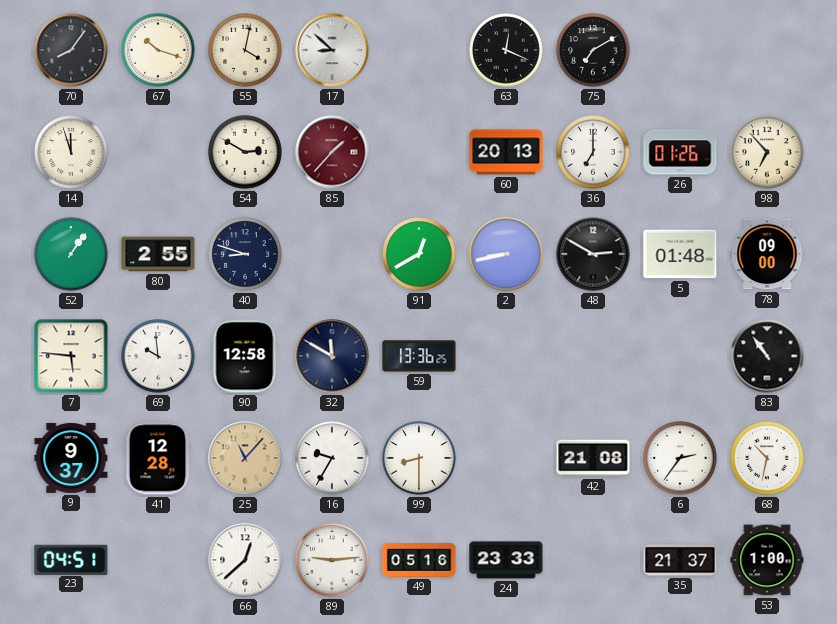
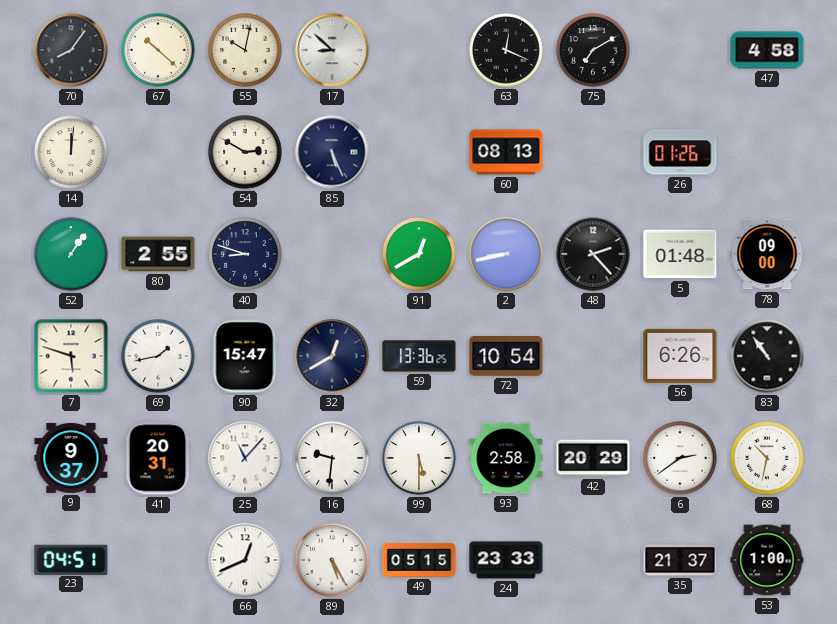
67: 10:18 -> 10:22
55: 4:02 -> 10:02
47: none -> 4:58
14: 11:57 -> 12:01
85: 1:37 -> 5:26
85 dial: burgundy -> navy
60: 20:13 -> 08:13
36: 7:00 -> none
98: 6:53 -> none
48: 2:50 -> 2:23
7: 5:46 -> 5:48
69: 9:59 -> 1:43
90: 12:58 -> 15:47
32: 11:50 -> 12:40
72: none -> 10:54
56: none -> 6:26
41: 12:28 -> 20:31
25 dial: champagne -> white
16: 9:35 -> 9:31
99: 8:30 -> 5:30
93: none -> 2:58
42: 21:08 -> 20:29
6: 2:36 -> 2:39
66: 12:38 -> 12:41
89: 9:14 -> 5:25
49: 05:16 -> 05:15
